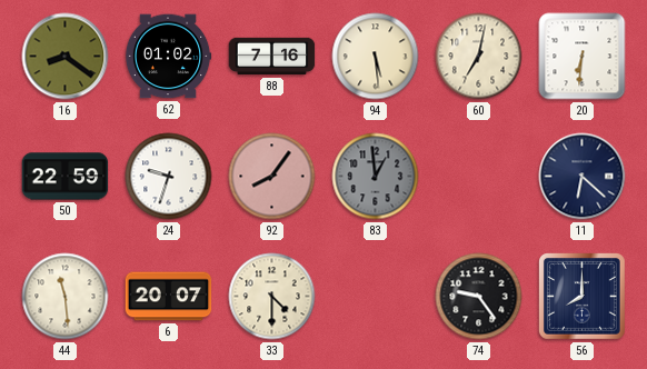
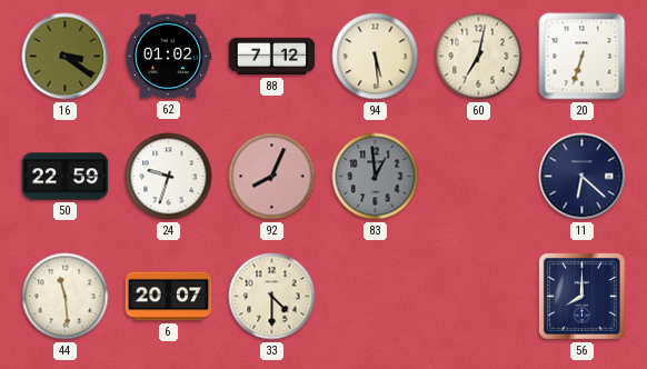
16: 8:21 -> 3:21
88: 7:16 -> 7:12
20: 6:31 -> 6:33
92: 8:06 -> 8:04
74: 9:24 -> none
